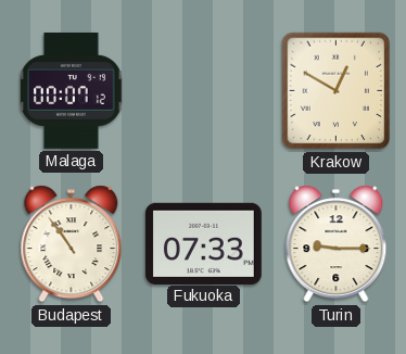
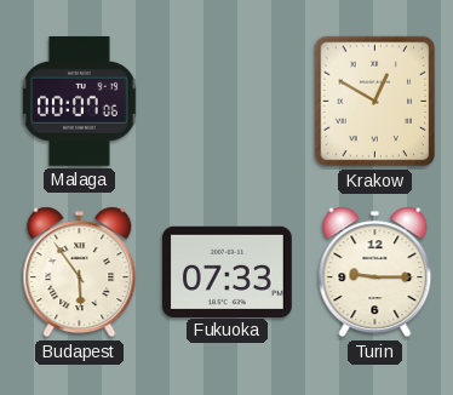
Malaga: 00:07:12 -> 00:07:06
Budapest: 10:54 -> 5:54
